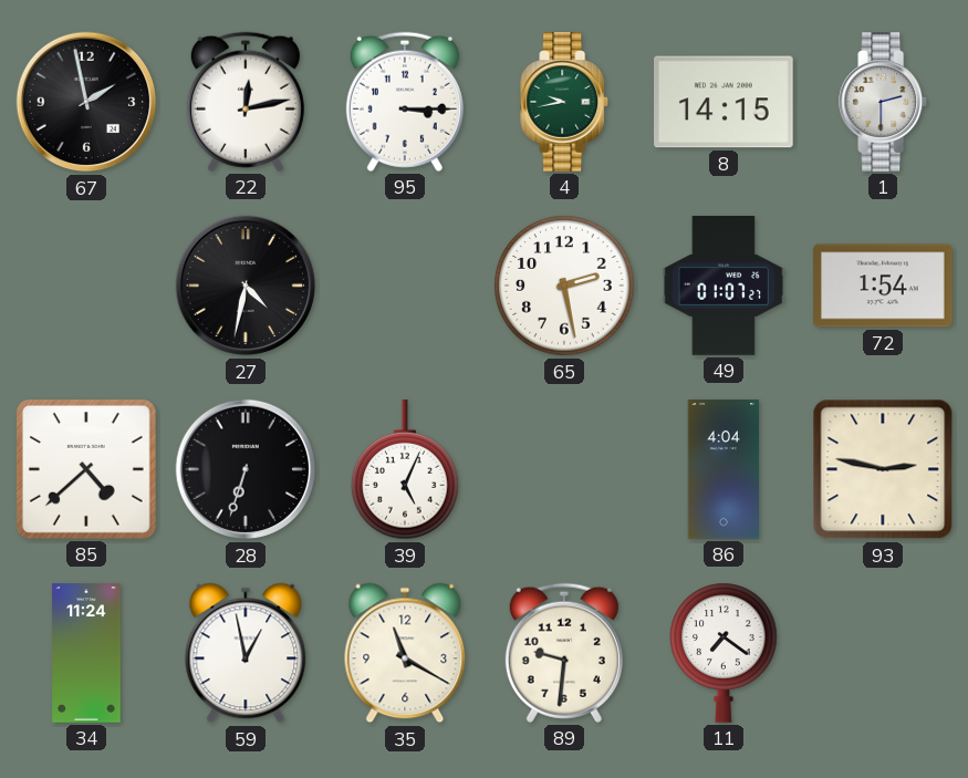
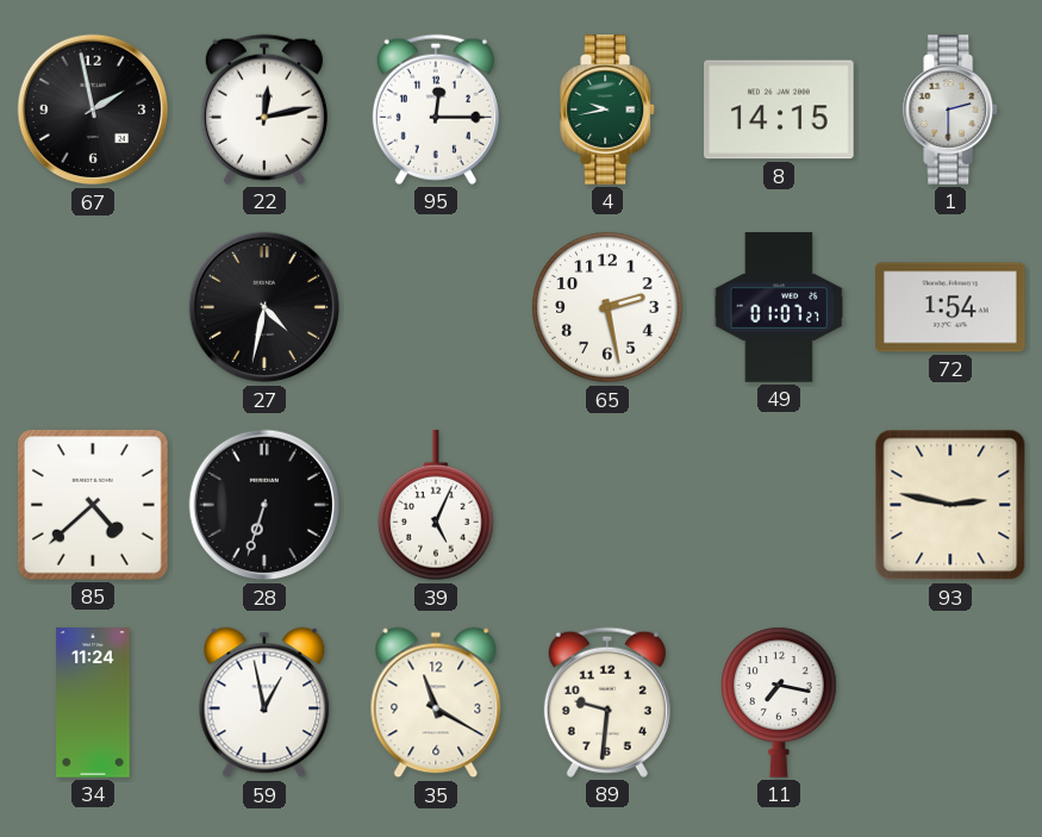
95: 3:15 -> 12:15
86: 4:04 -> none
11: 7:21 -> 7:17
